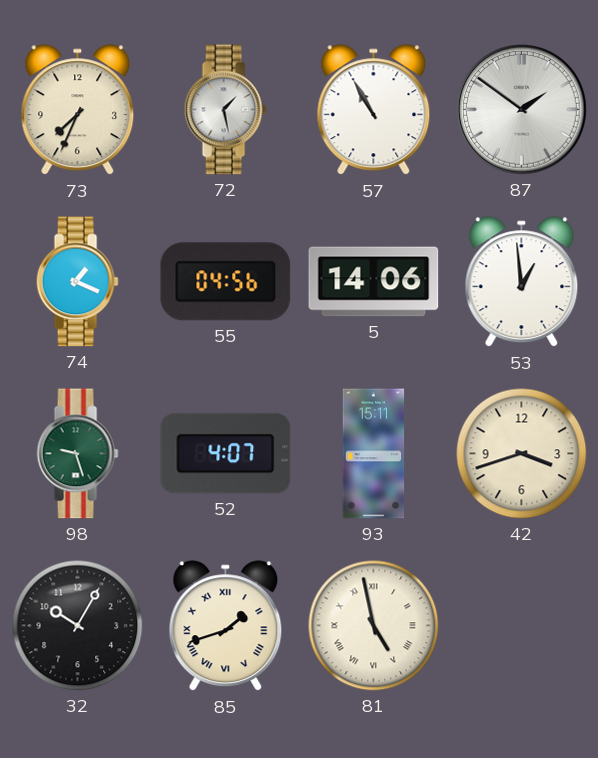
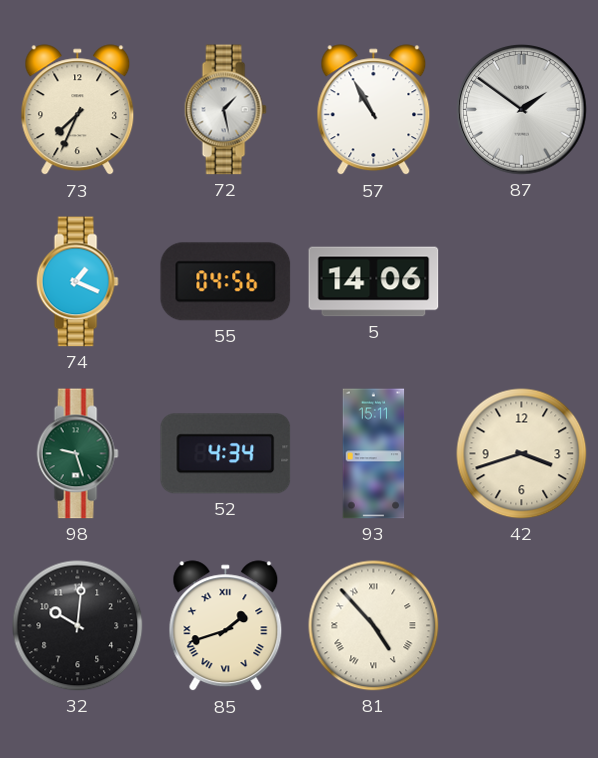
53: 12:59 -> none
52: 4:07 -> 4:34
32: 10:05 -> 10:01
81: 4:58 -> 4:53
